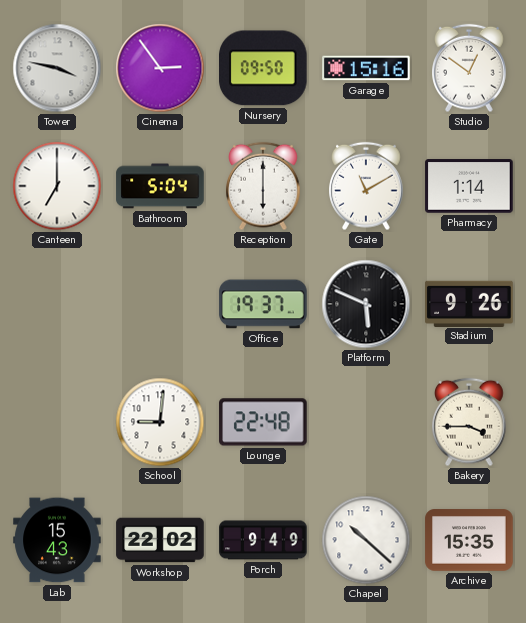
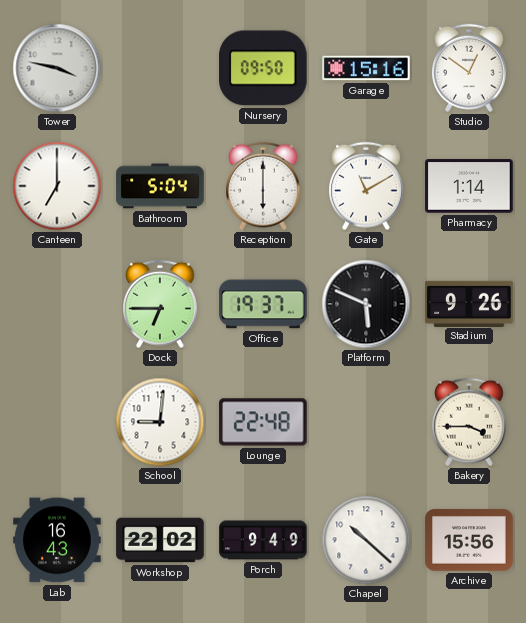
Cinema: 2:54 -> none
Dock: none -> 6:45
Lab: 15:43 -> 16:43
Archive: 15:35 -> 15:56
